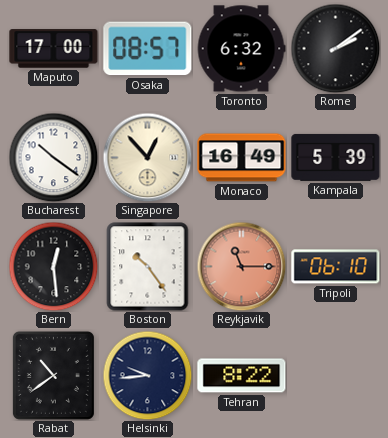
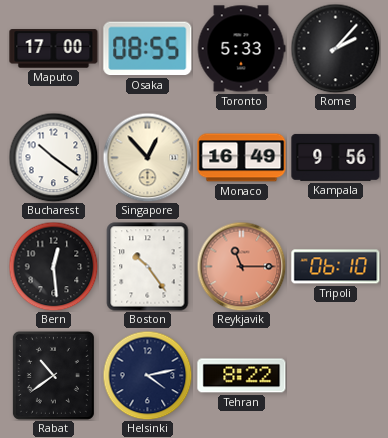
Osaka: 08:57 -> 08:55
Toronto: 6:32 -> 5:33
Rome: 2:09 -> 2:07
Kampala: 5:39 -> 9:56
Helsinki: 9:44 -> 4:13
